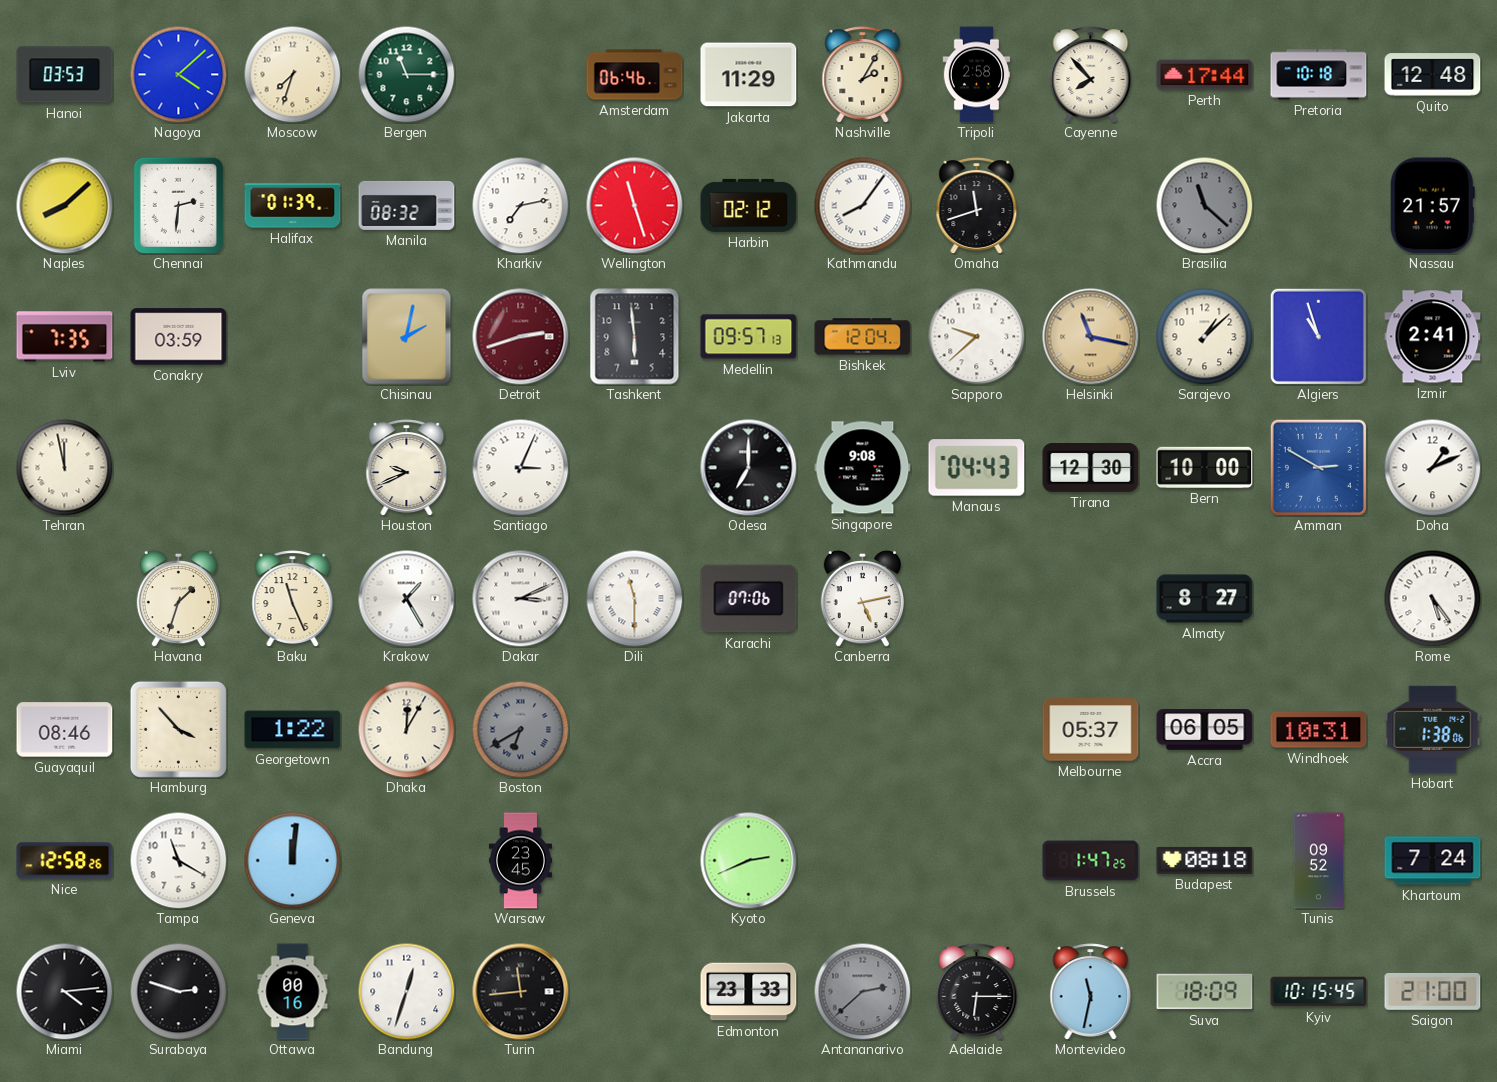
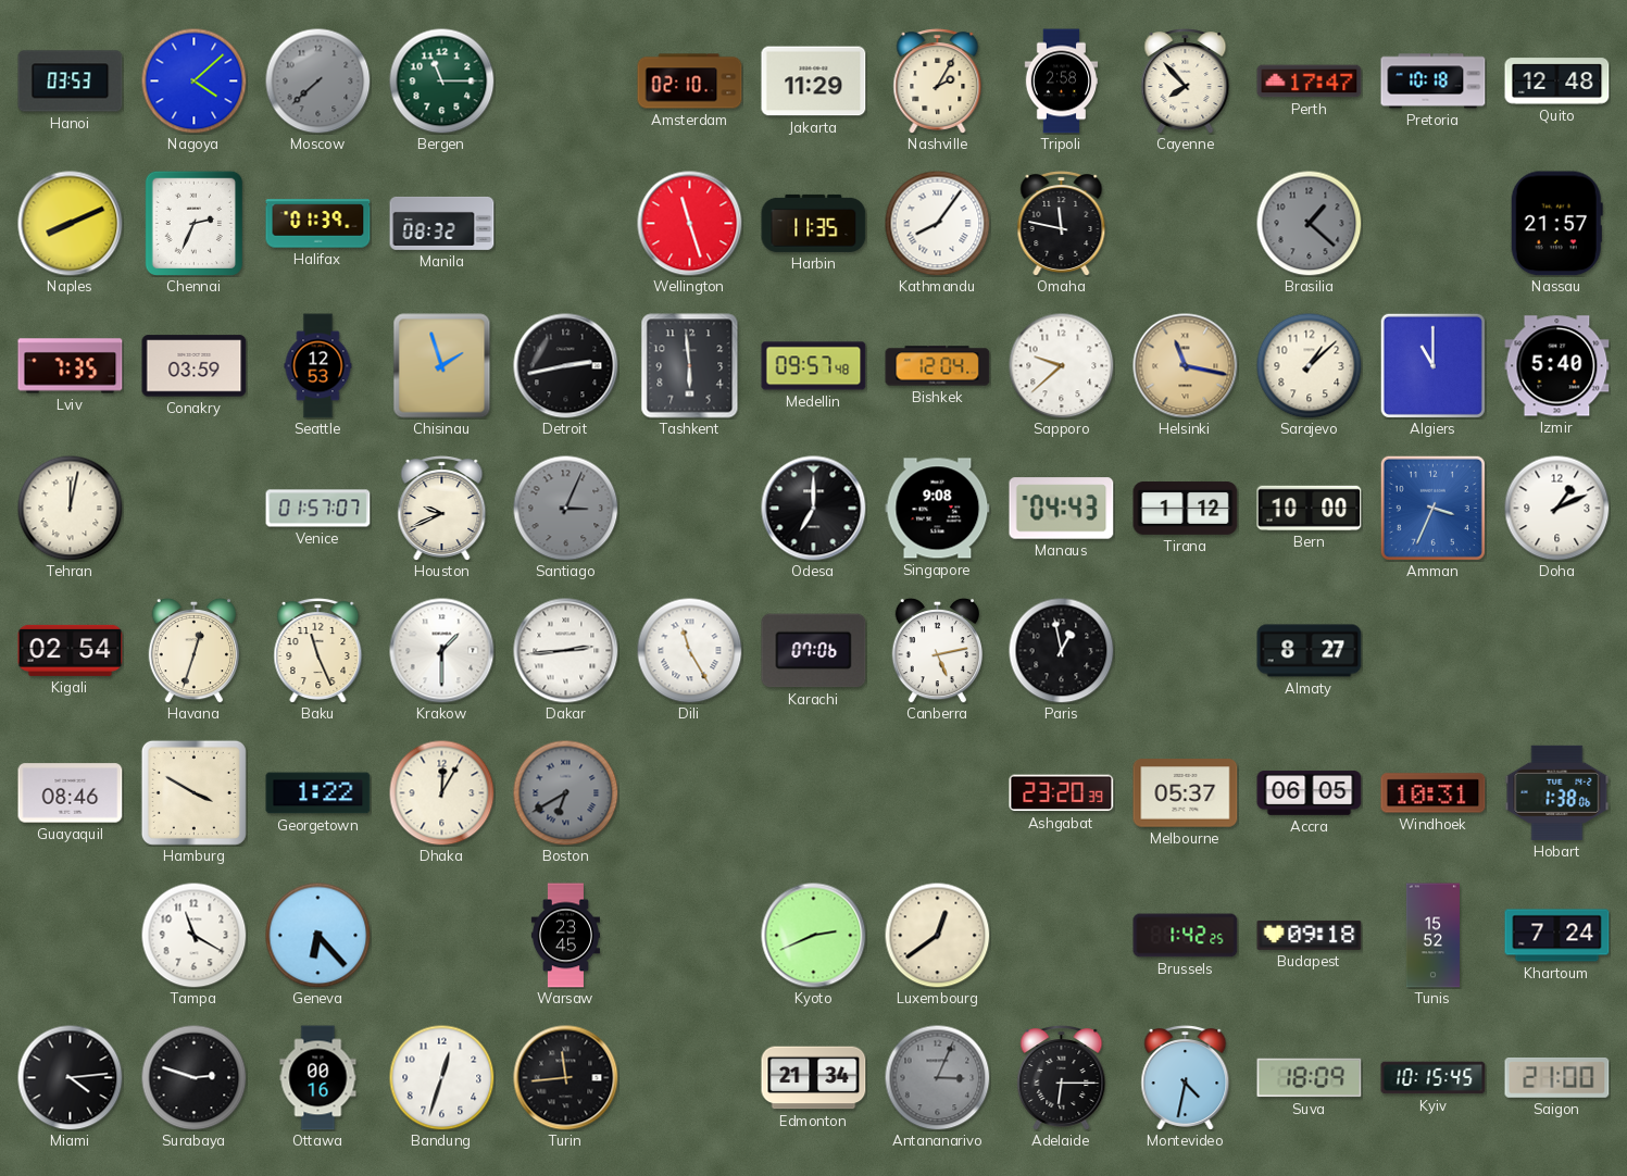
Moscow: 7:33 -> 7:38
Moscow dial: cream -> grey
Amsterdam: 06:46 -> 02:10
Perth: 17:44 -> 17:47
Naples: 8:08 -> 8:11
Chennai: 2:31 -> 2:34
Kharkiv: 7:13 -> none
Harbin: 02:12 -> 11:35
Omaha: 11:42 -> 11:47
Brasilia: 11:22 -> 1:22
Seattle: none -> 12:53
Chisinau: 2:02 -> 1:57
Detroit: 2:42 -> 2:43
Detroit dial: burgundy -> black
Medellin: 09:57:13 -> 09:57:48
Algiers: 10:57 -> 11:00
Izmir: 2:41 -> 5:40
Tehran: 11:58 -> 12:02
Venice: none -> 01:57
Santiago dial: white -> grey
Tirana: 12:30 -> 1:12
Amman: 2:50 -> 3:34
Kigali: none -> 02:54
Havana: 1:33 -> 12:33
Krakow: 1:25 -> 1:30
Dakar: 3:11 -> 2:44
Dili: 11:30 -> 11:25
Paris: none -> 12:58
Rome: 5:24 -> none
Hamburg: 3:53 -> 3:50
Ashgabat: none -> 23:20
Nice: 12:58 -> none
Geneva: 12:01 -> 6:23
Luxembourg: none -> 12:39
Brussels: 1:47 -> 1:42
Budapest: 08:18 -> 09:18
Tunis: 09:52 -> 15:52
Edmonton: 23:33 -> 21:34
Antananarivo: 2:38 -> 3:04
Montevideo: 11:32 -> 4:32
